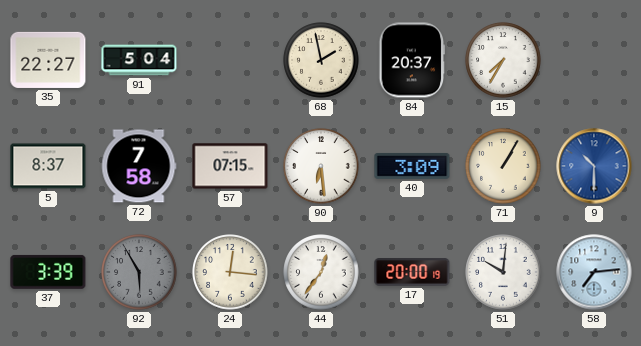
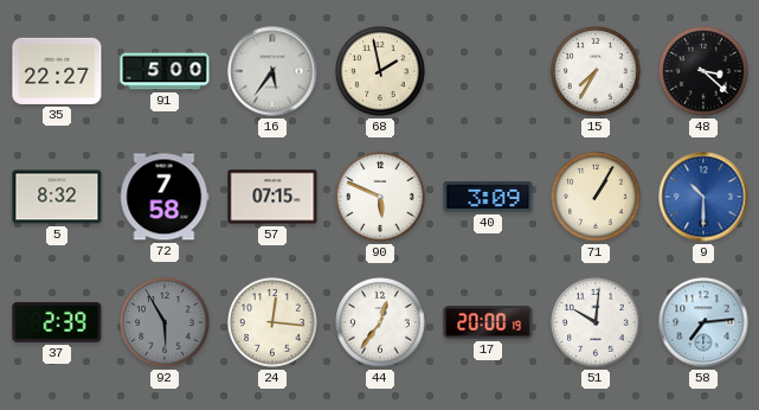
91: 5:04 -> 5:00
16: none -> 5:36
84: 20:37 -> none
48: none -> 3:22
5: 8:37 -> 8:32
90: 6:29 -> 5:49
37: 3:39 -> 2:39
